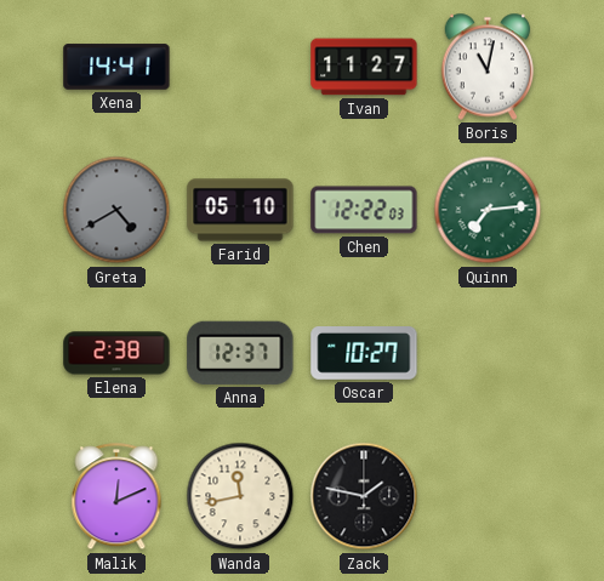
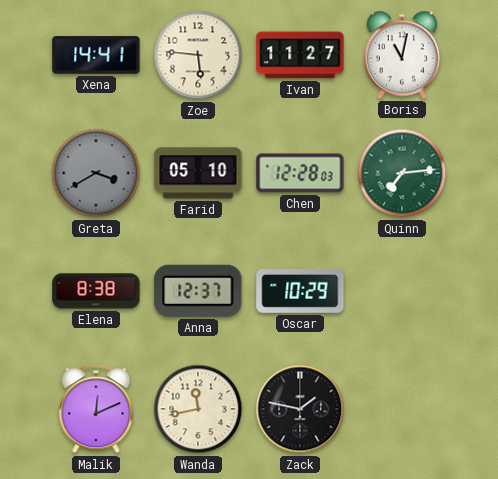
Zoe: none -> 5:46
Greta: 4:40 -> 3:40
Chen: 12:22 -> 12:28
Elena: 2:38 -> 8:38
Oscar: 10:27 -> 10:29
